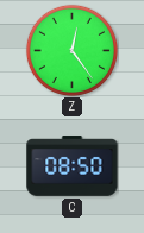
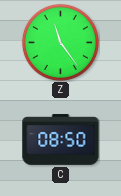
Z: 12:24 -> 11:24
